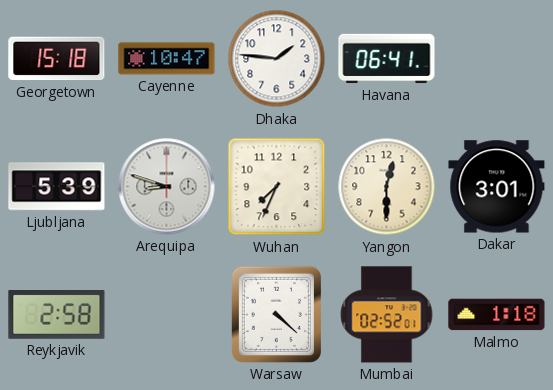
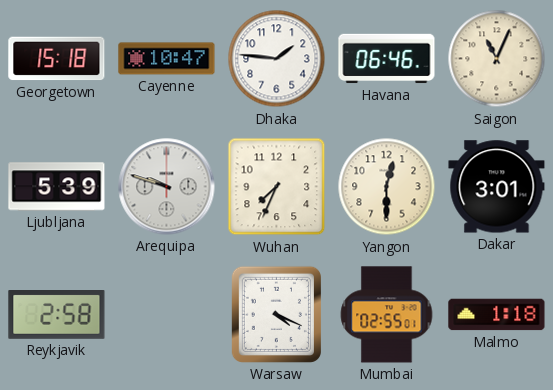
Havana: 06:41 -> 06:46
Saigon: none -> 11:04
Arequipa: 8:48 -> 9:48
Warsaw: 4:22 -> 4:19
Mumbai: 02:52 -> 02:55
